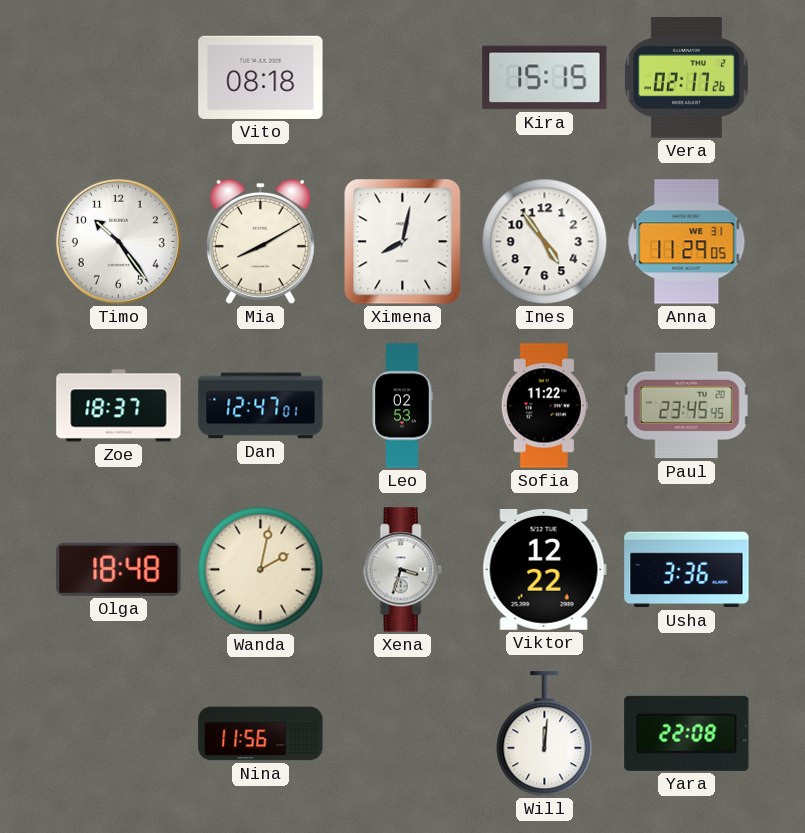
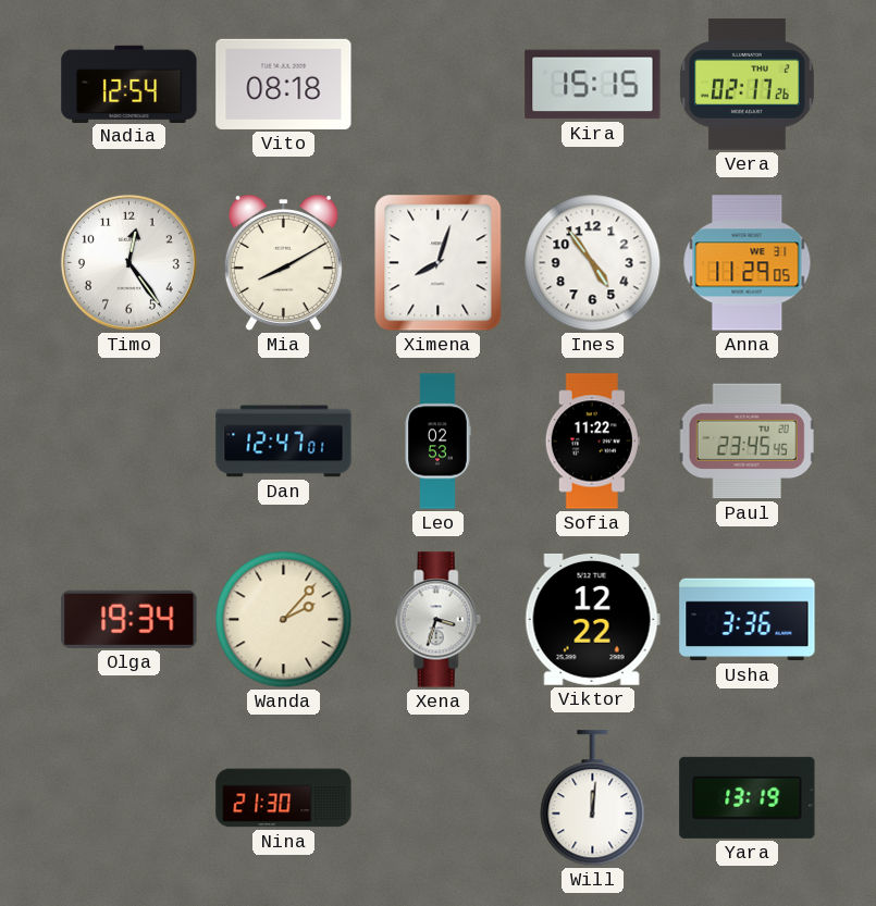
Nadia: none -> 12:54
Timo: 10:24 -> 12:24
Ximena: 8:02 -> 8:03
Zoe: 18:37 -> none
Olga: 18:48 -> 19:34
Wanda: 2:02 -> 2:07
Nina: 11:56 -> 21:30
Yara: 22:08 -> 13:19
